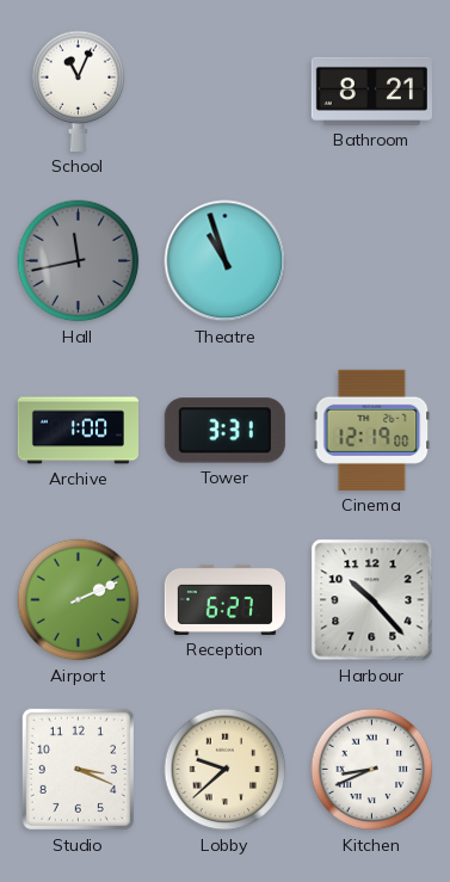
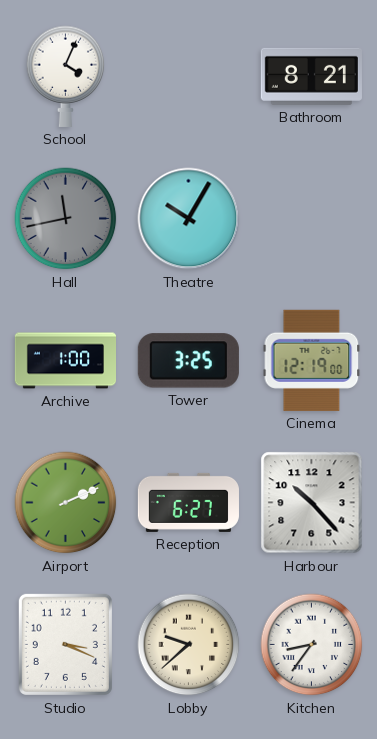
School: 11:04 -> 4:04
Theatre: 10:57 -> 10:05
Tower: 3:31 -> 3:25
Kitchen: 8:41 -> 8:36
